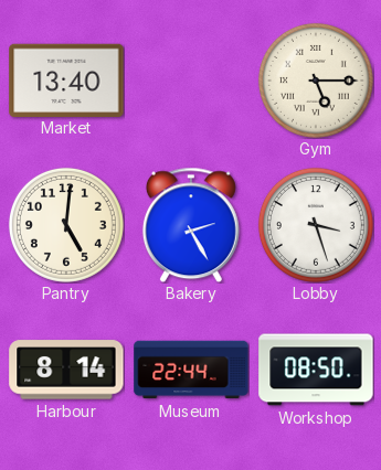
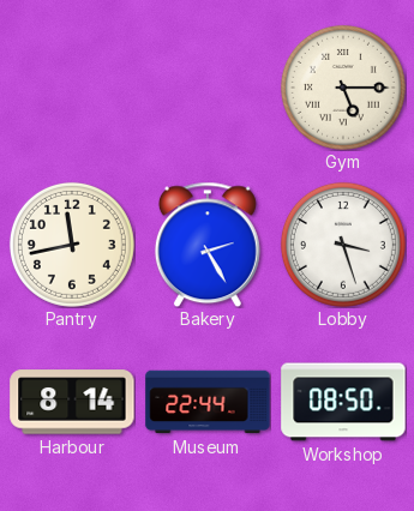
Market: 13:40 -> none
Pantry: 5:01 -> 11:43
